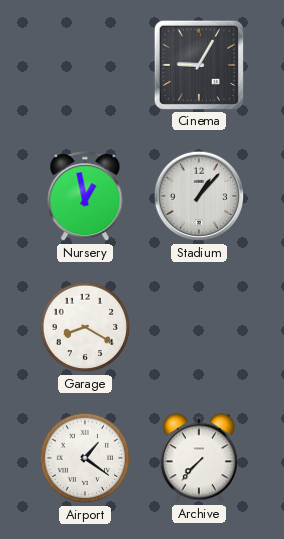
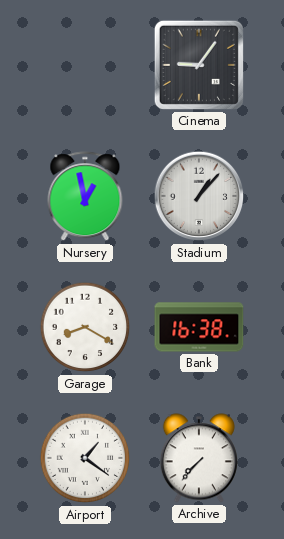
Cinema: 9:05 -> 9:06
Bank: none -> 16:38
